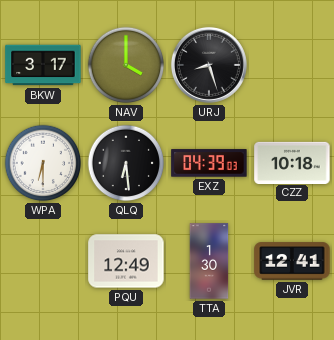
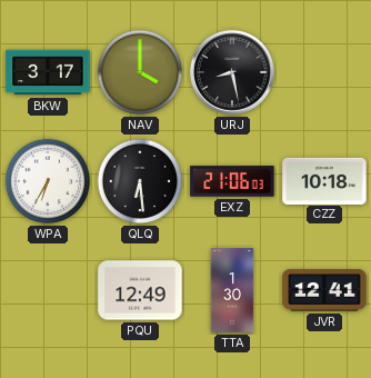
URJ: 8:27 -> 8:28
WPA: 6:30 -> 6:35
EXZ: 04:39 -> 21:06
